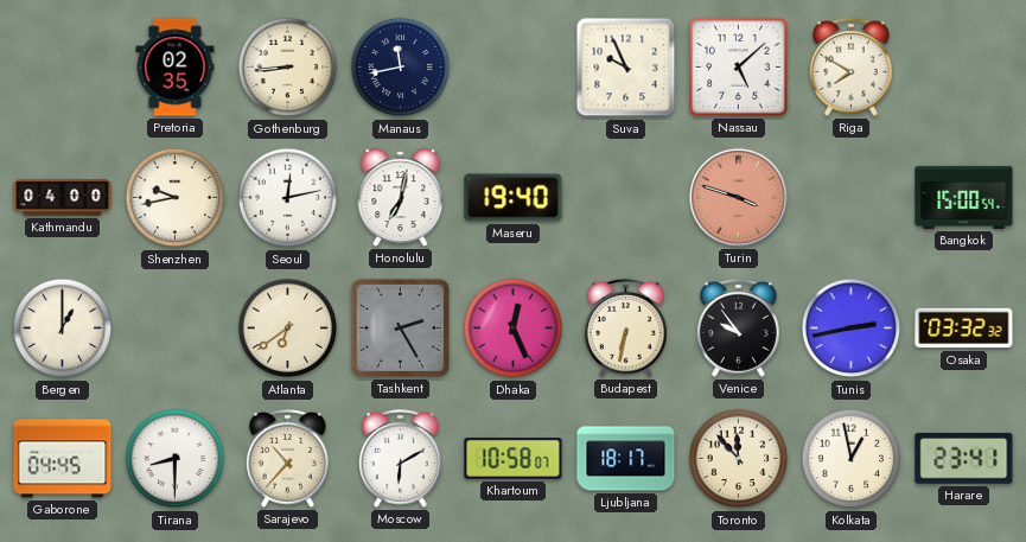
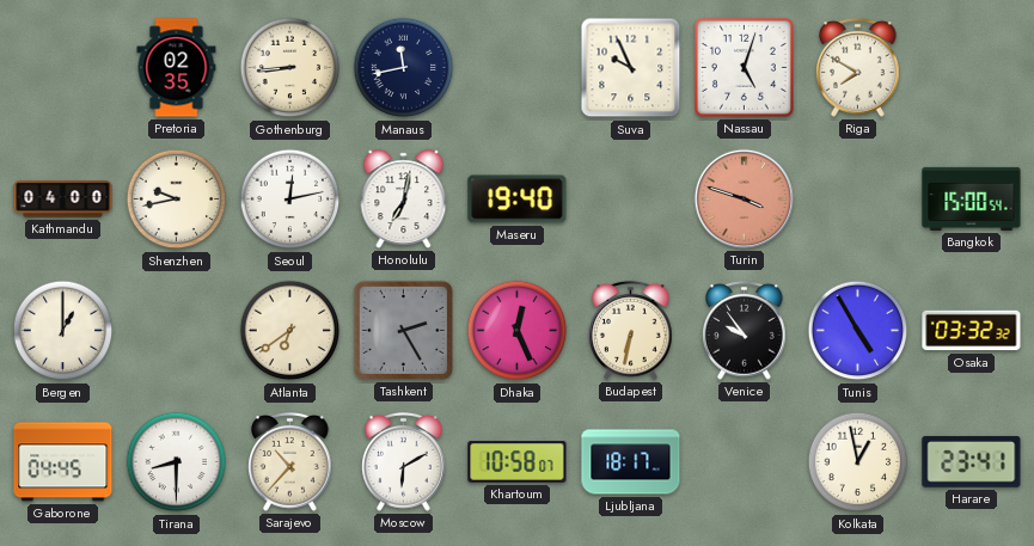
Nassau: 5:08 -> 5:03
Tunis: 2:43 -> 4:55
Toronto: 11:53 -> none
